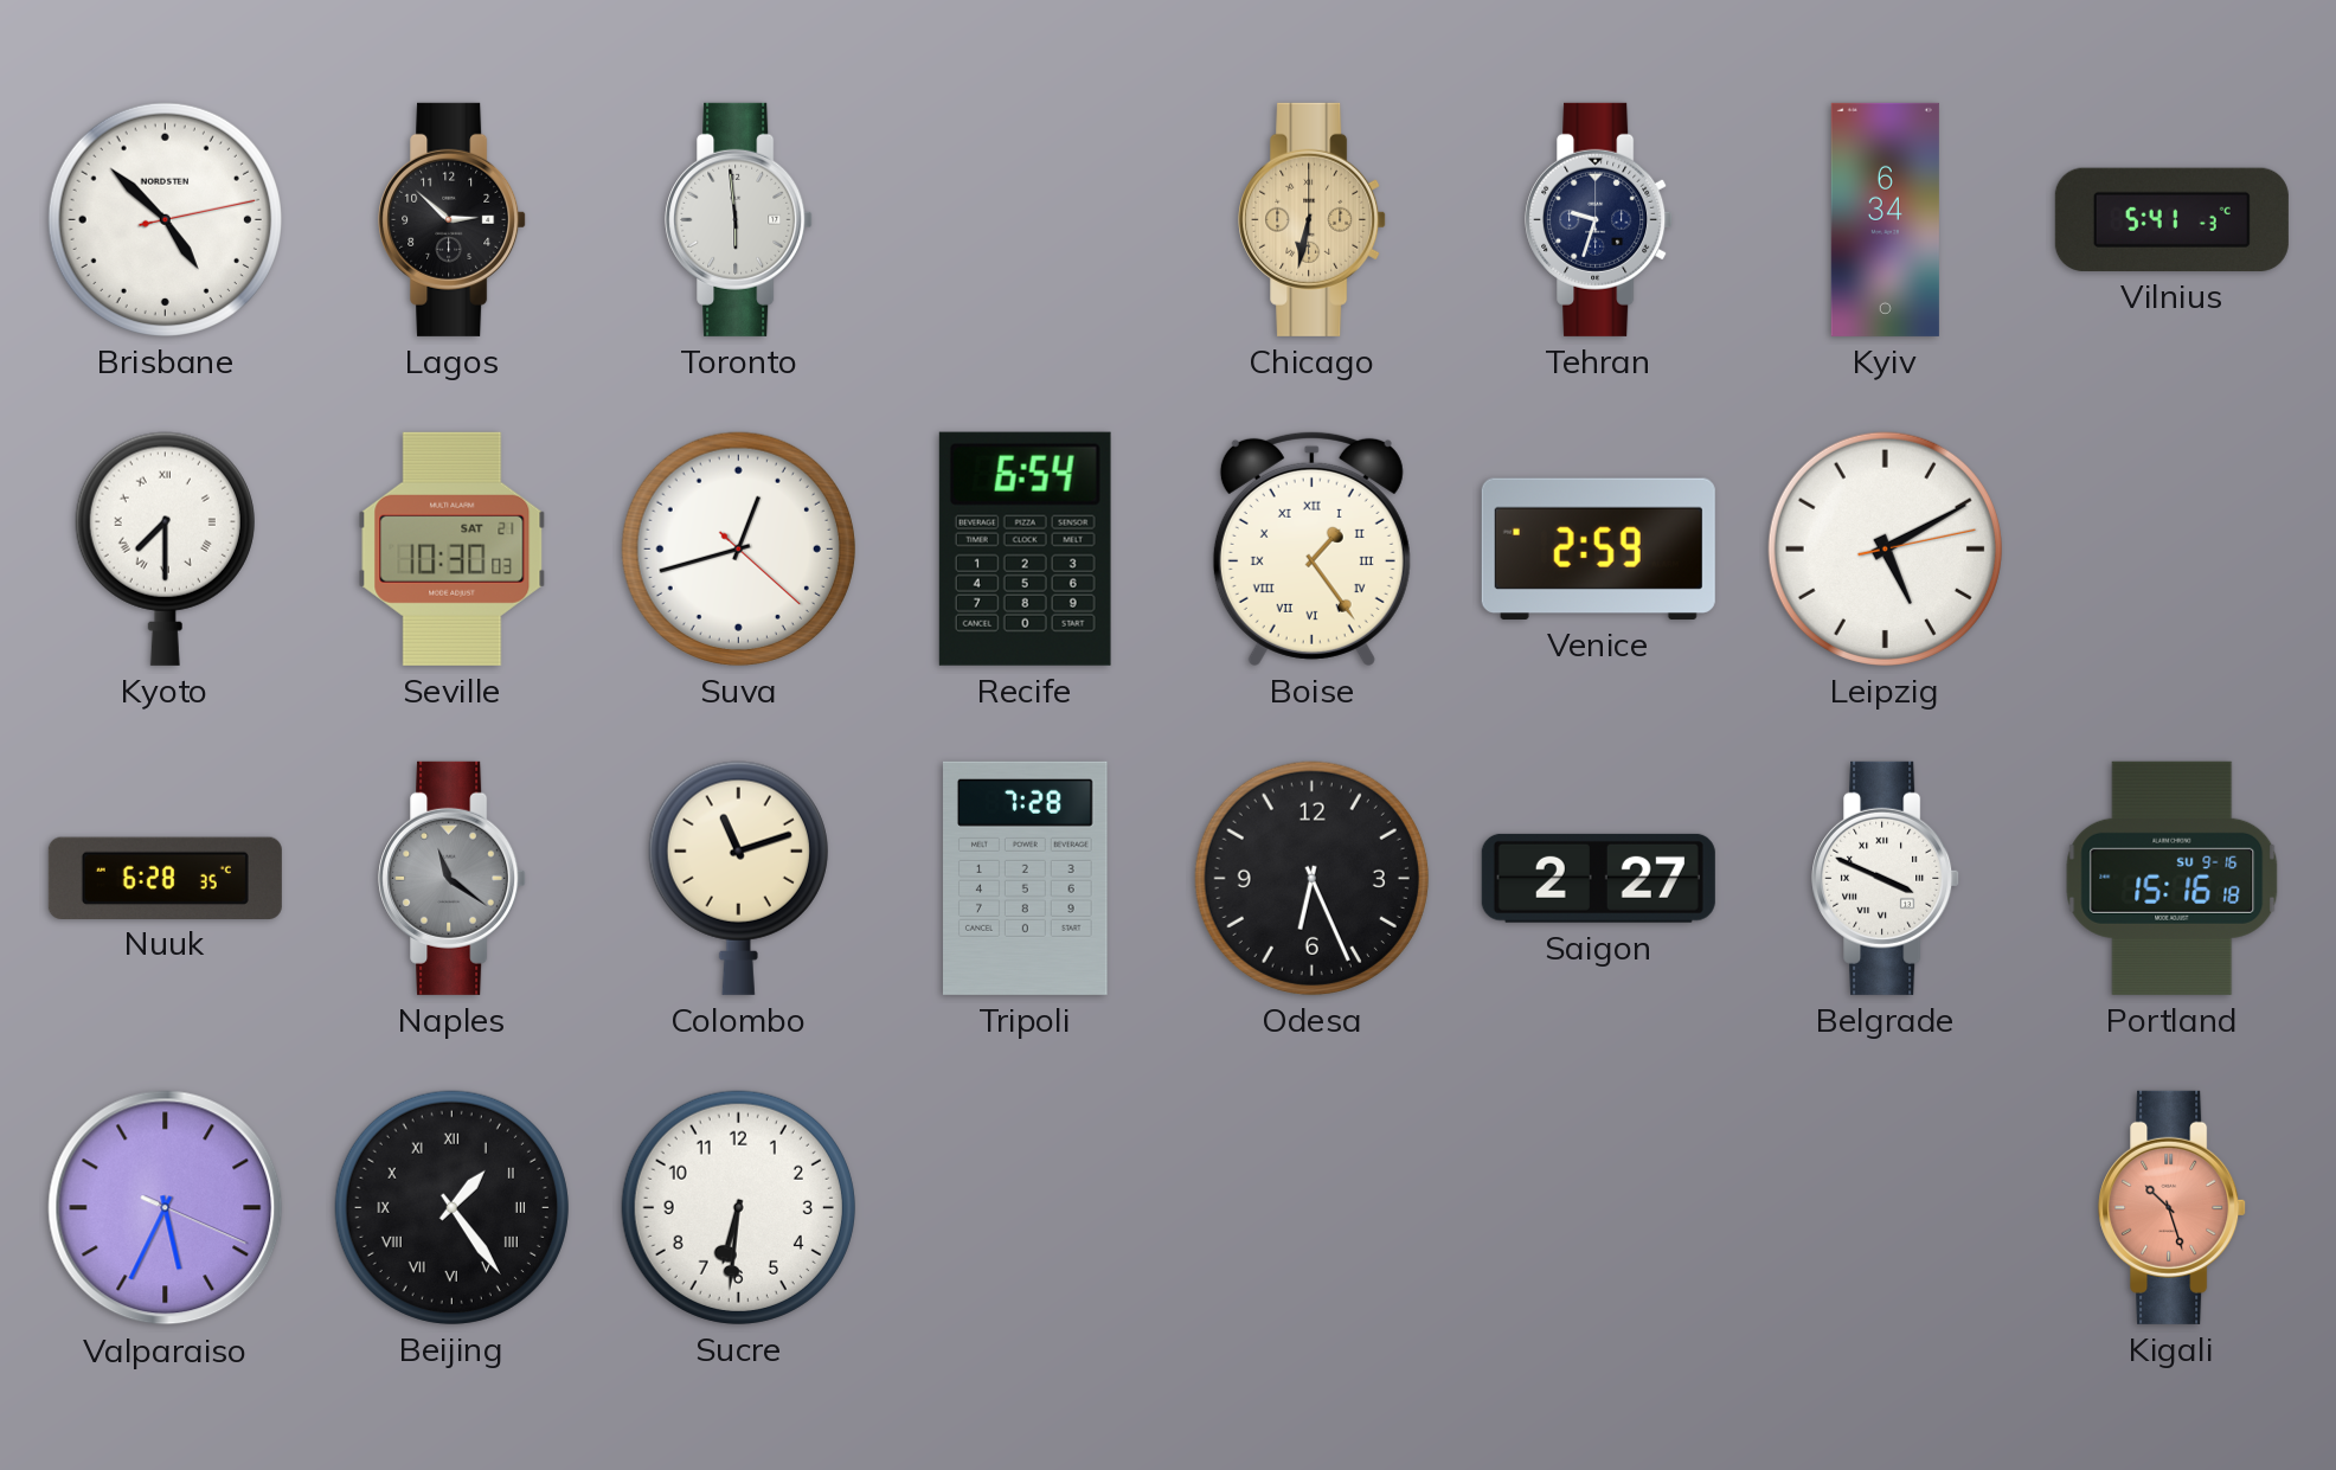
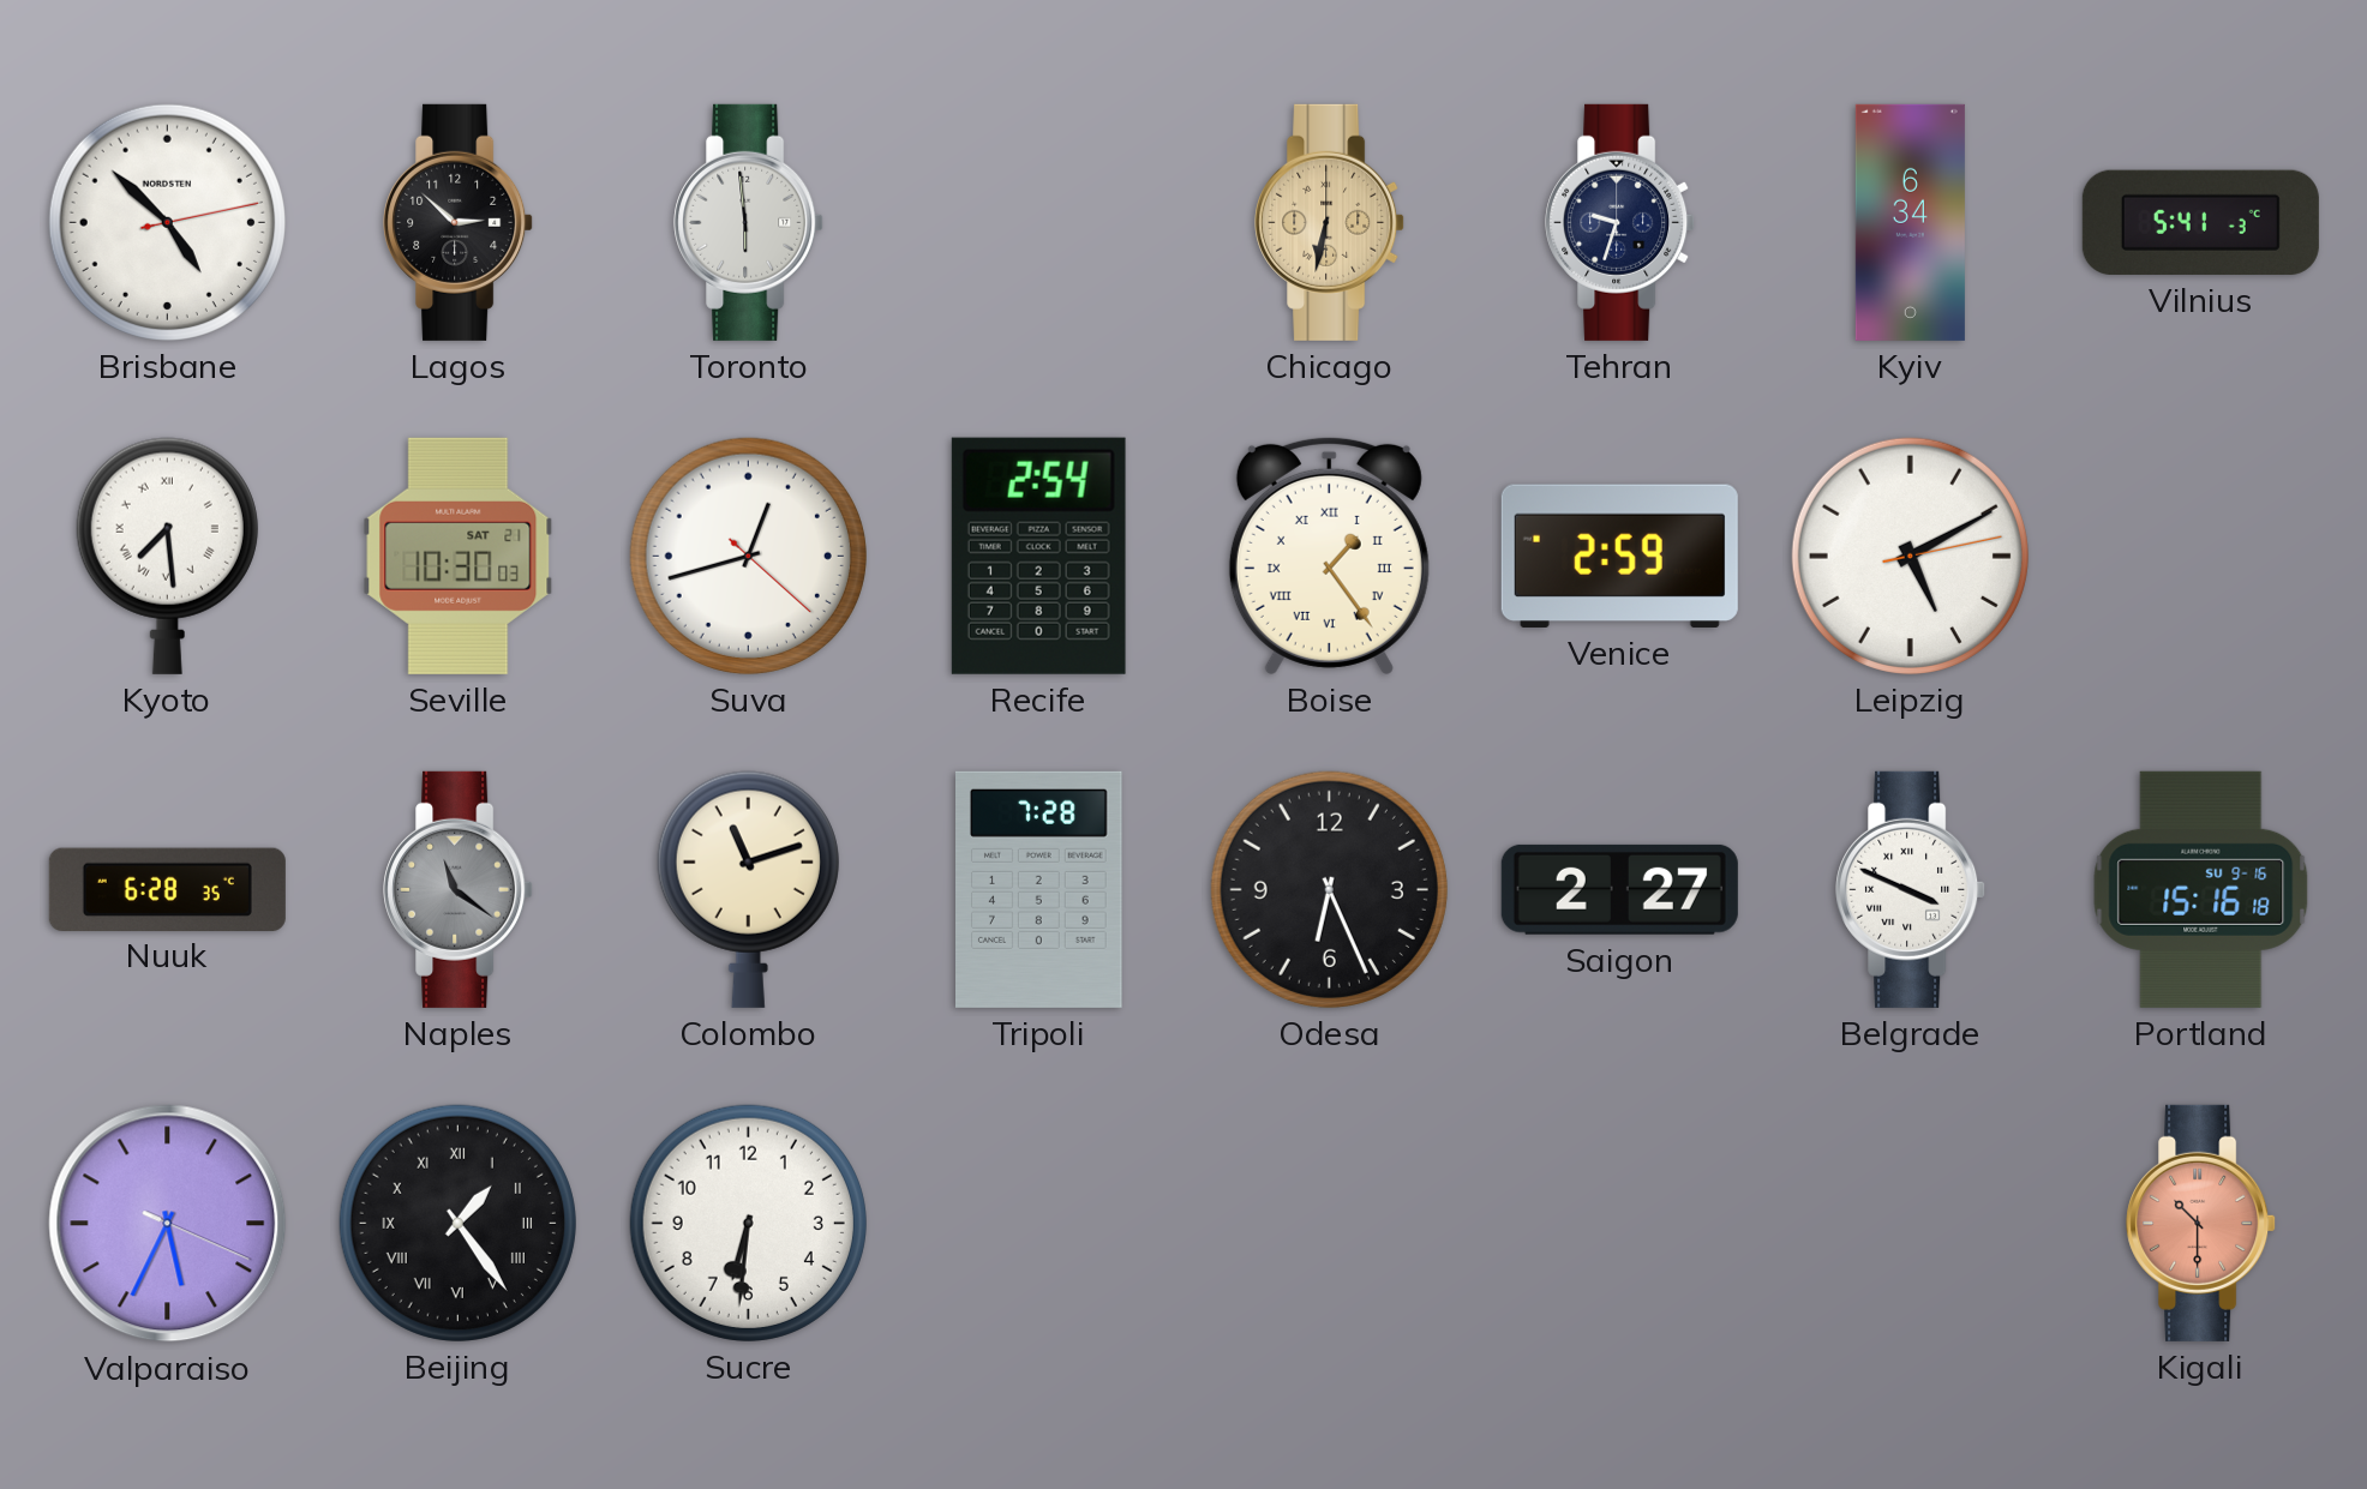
Kyoto: 7:30 -> 7:29
Recife: 6:54 -> 2:54
Kigali: 10:27 -> 10:30
